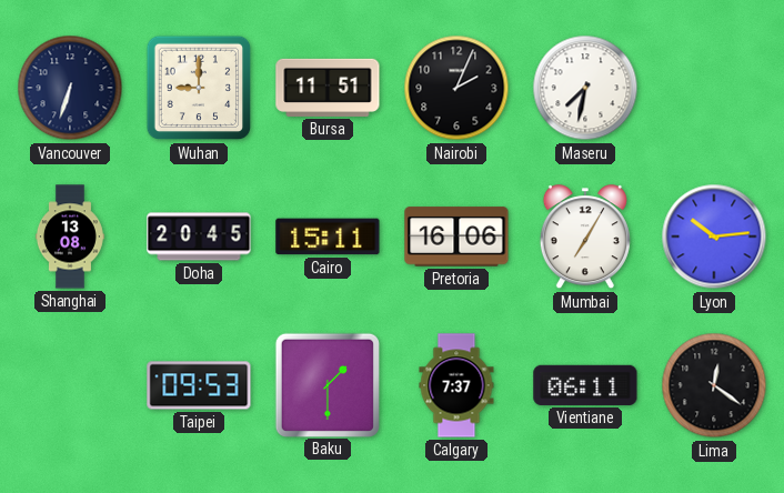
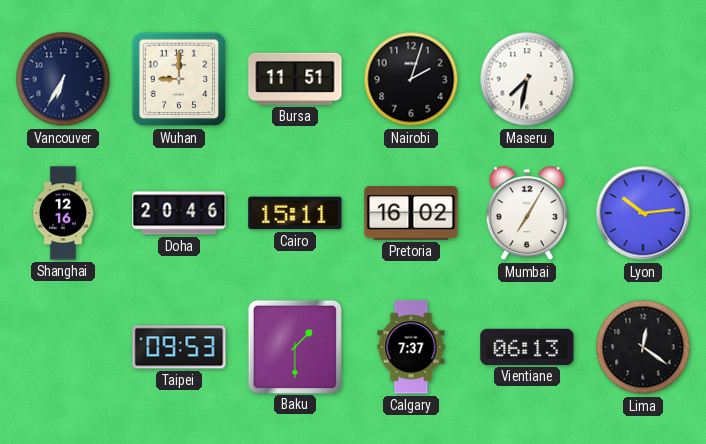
Vancouver: 6:33 -> 6:35
Nairobi: 2:04 -> 2:03
Shanghai: 13:08 -> 12:16
Doha: 20:45 -> 20:46
Pretoria: 16:06 -> 16:02
Vientiane: 06:11 -> 06:13
